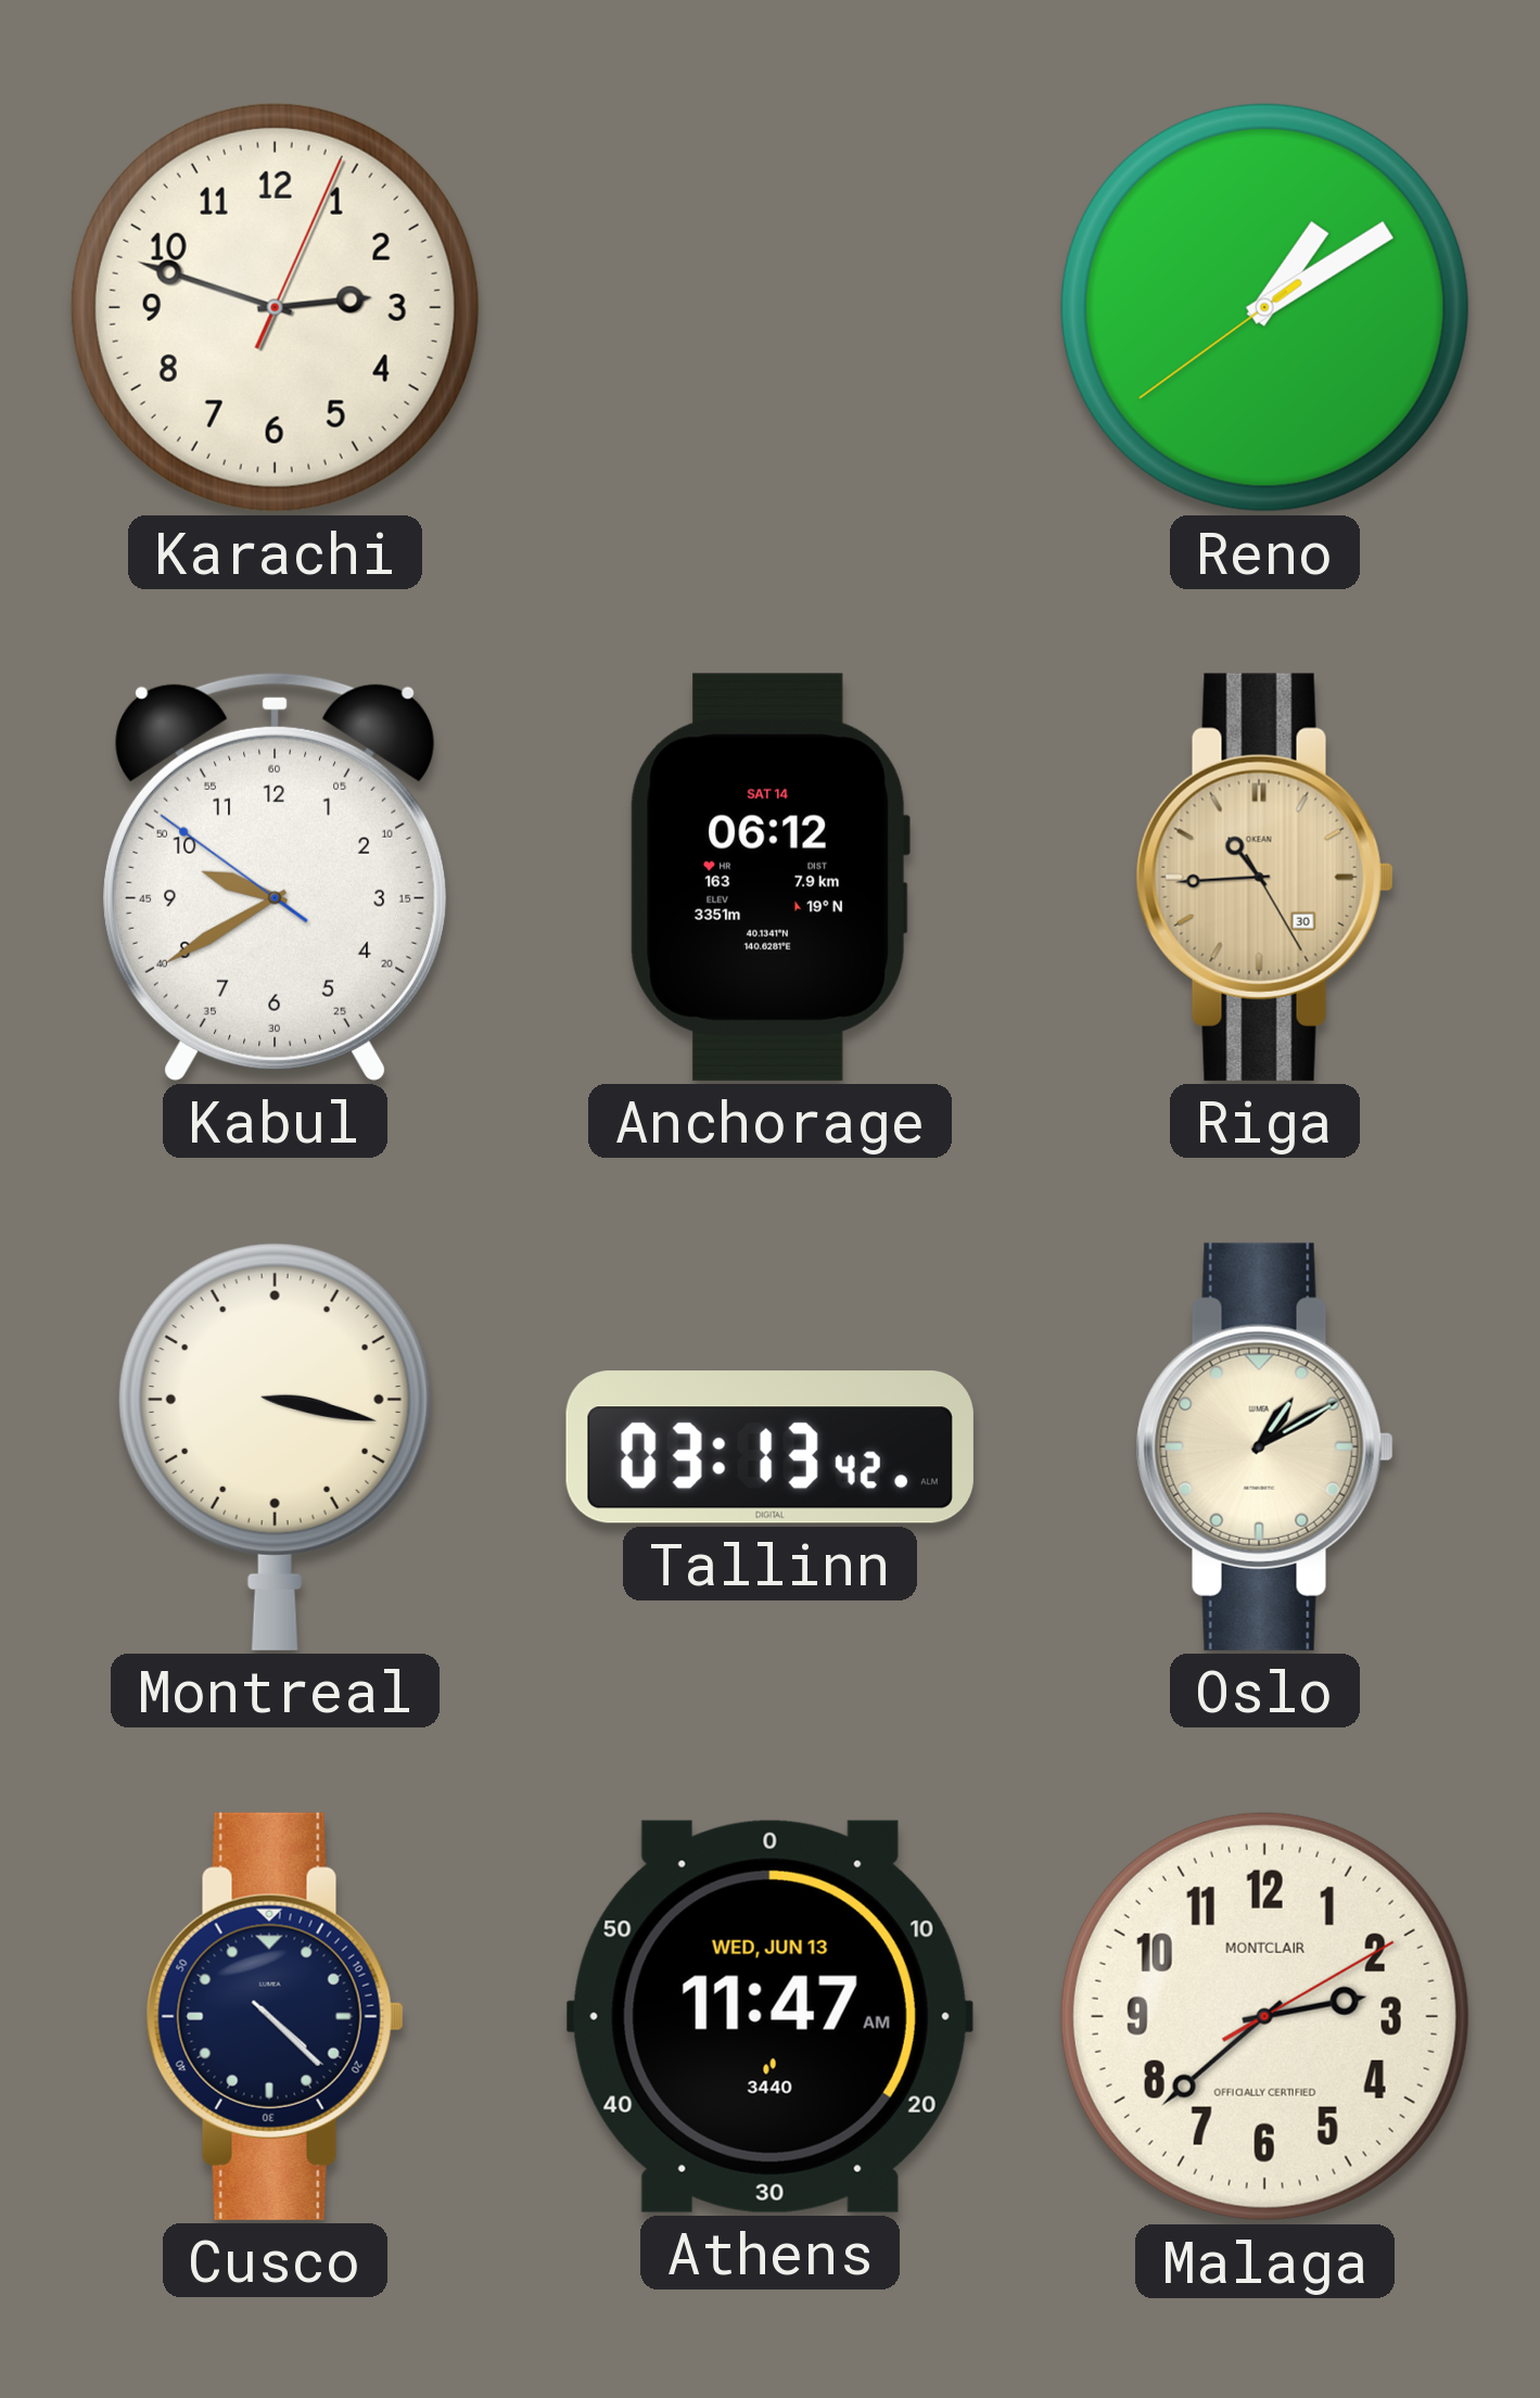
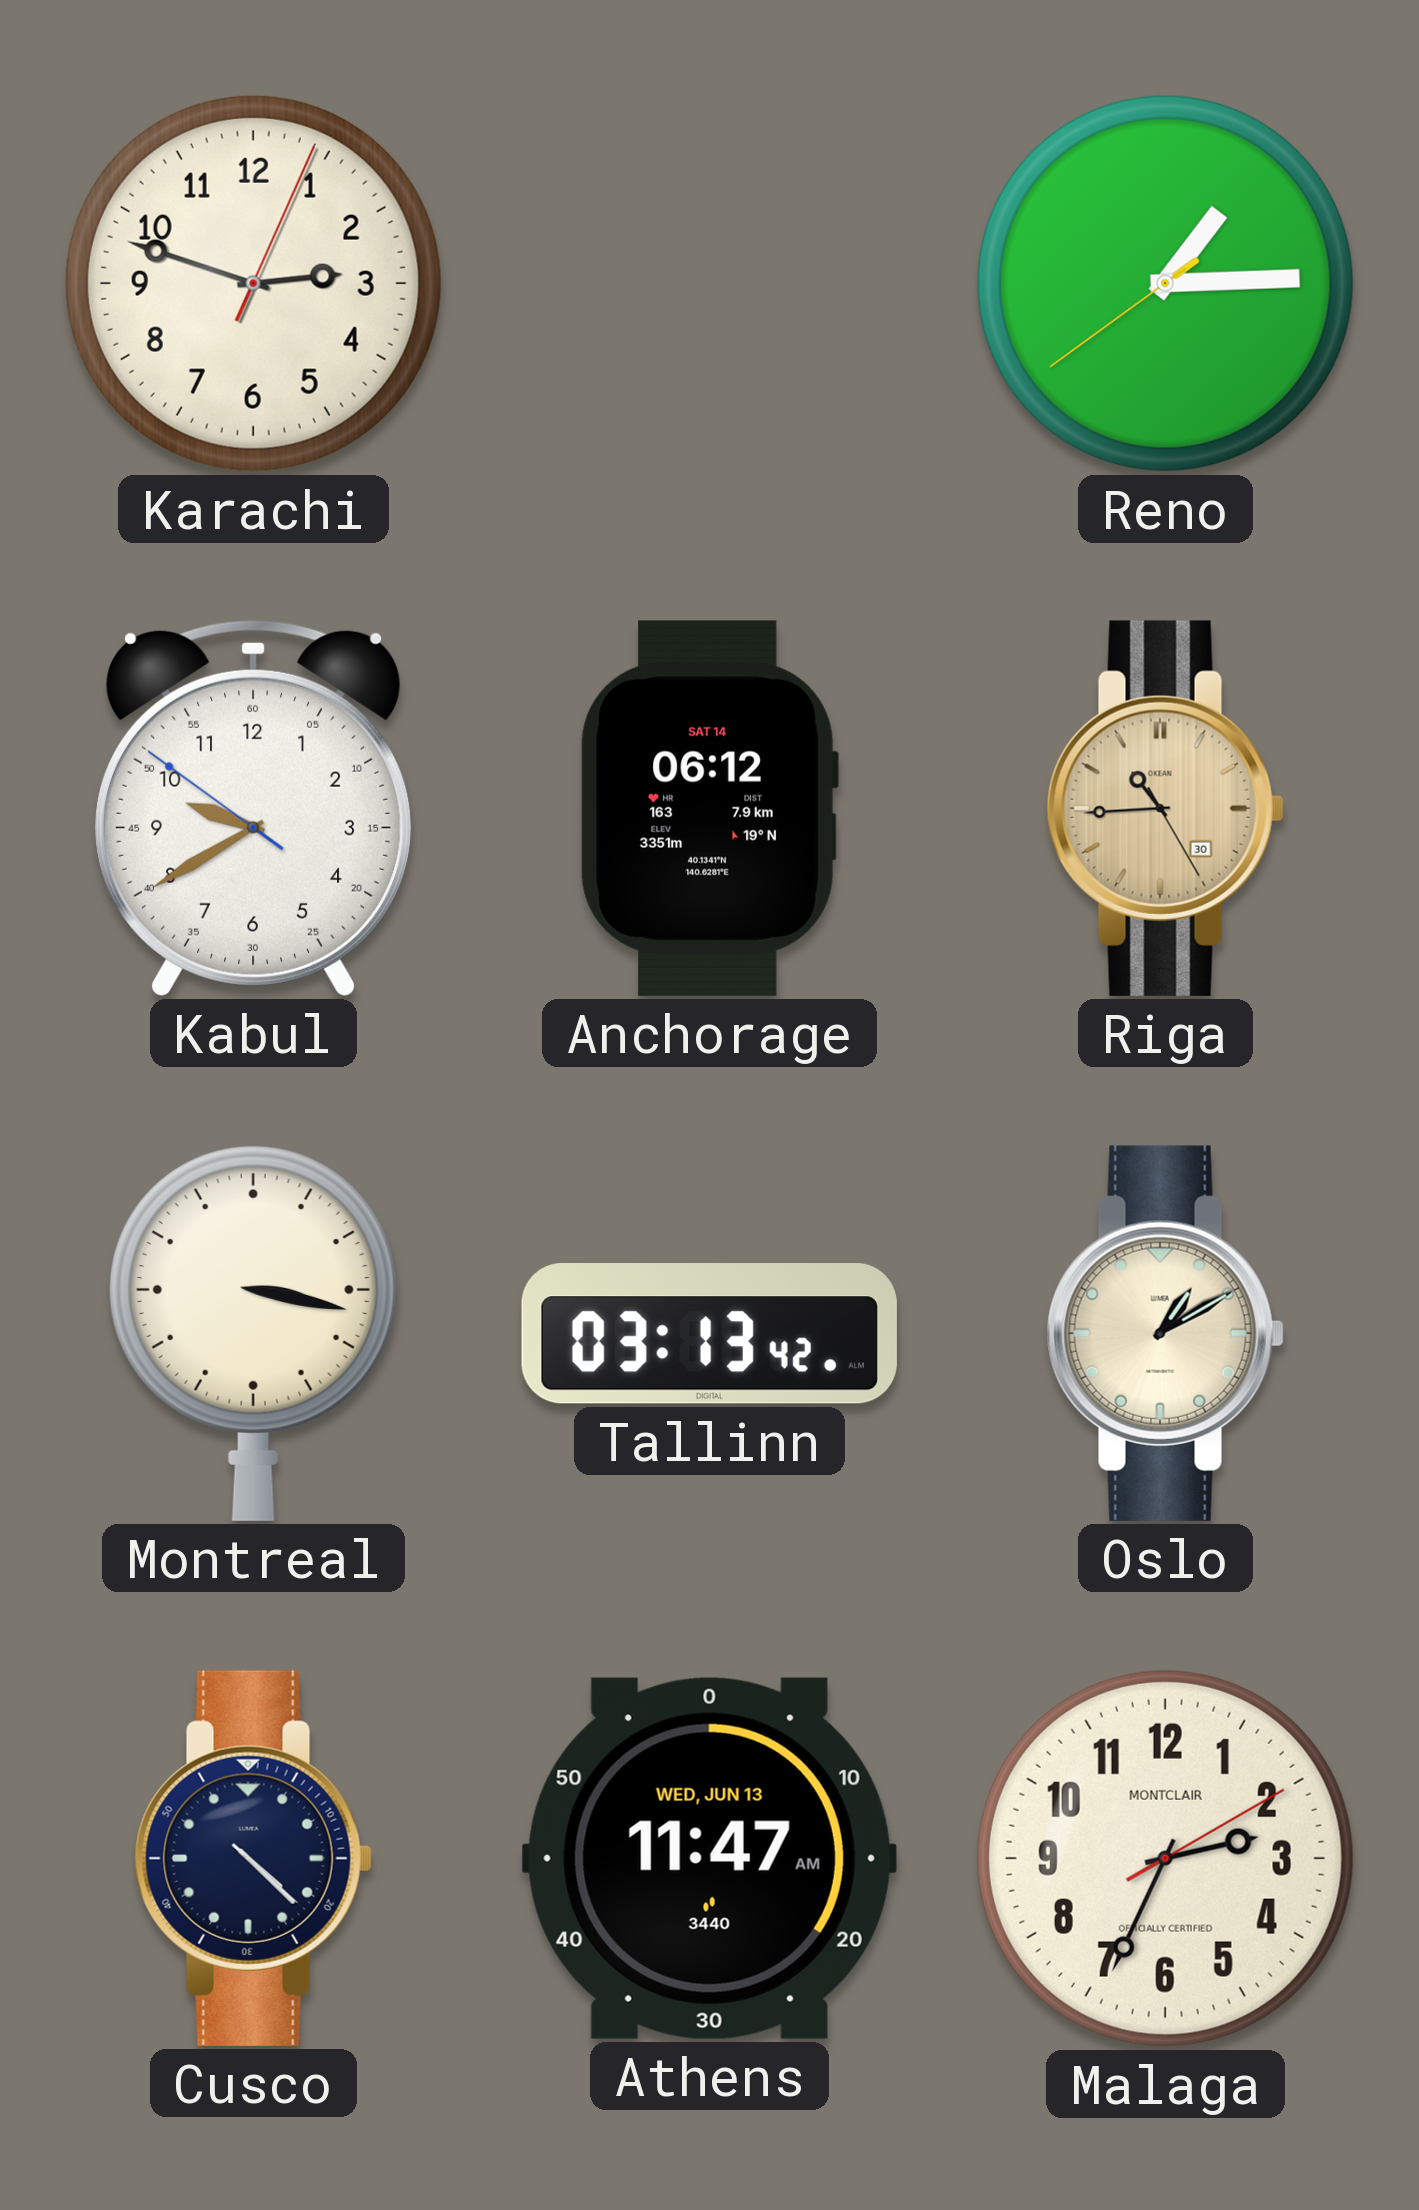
Reno: 1:09 -> 1:14
Malaga: 2:38 -> 2:34
